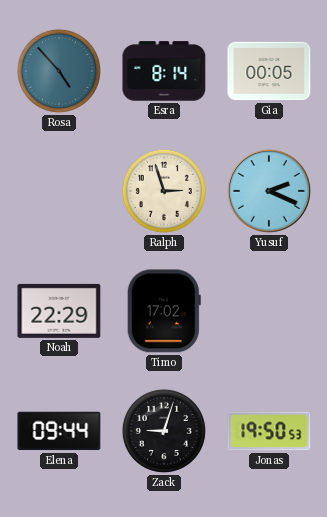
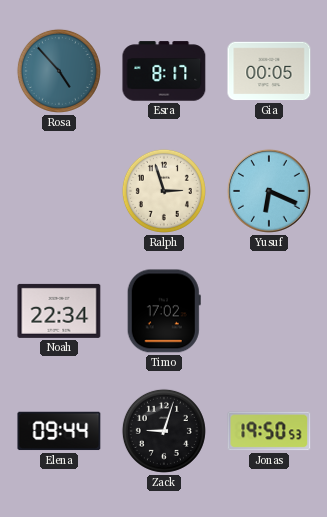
Esra: 8:14 -> 8:17
Yusuf: 2:19 -> 6:19
Noah: 22:29 -> 22:34
